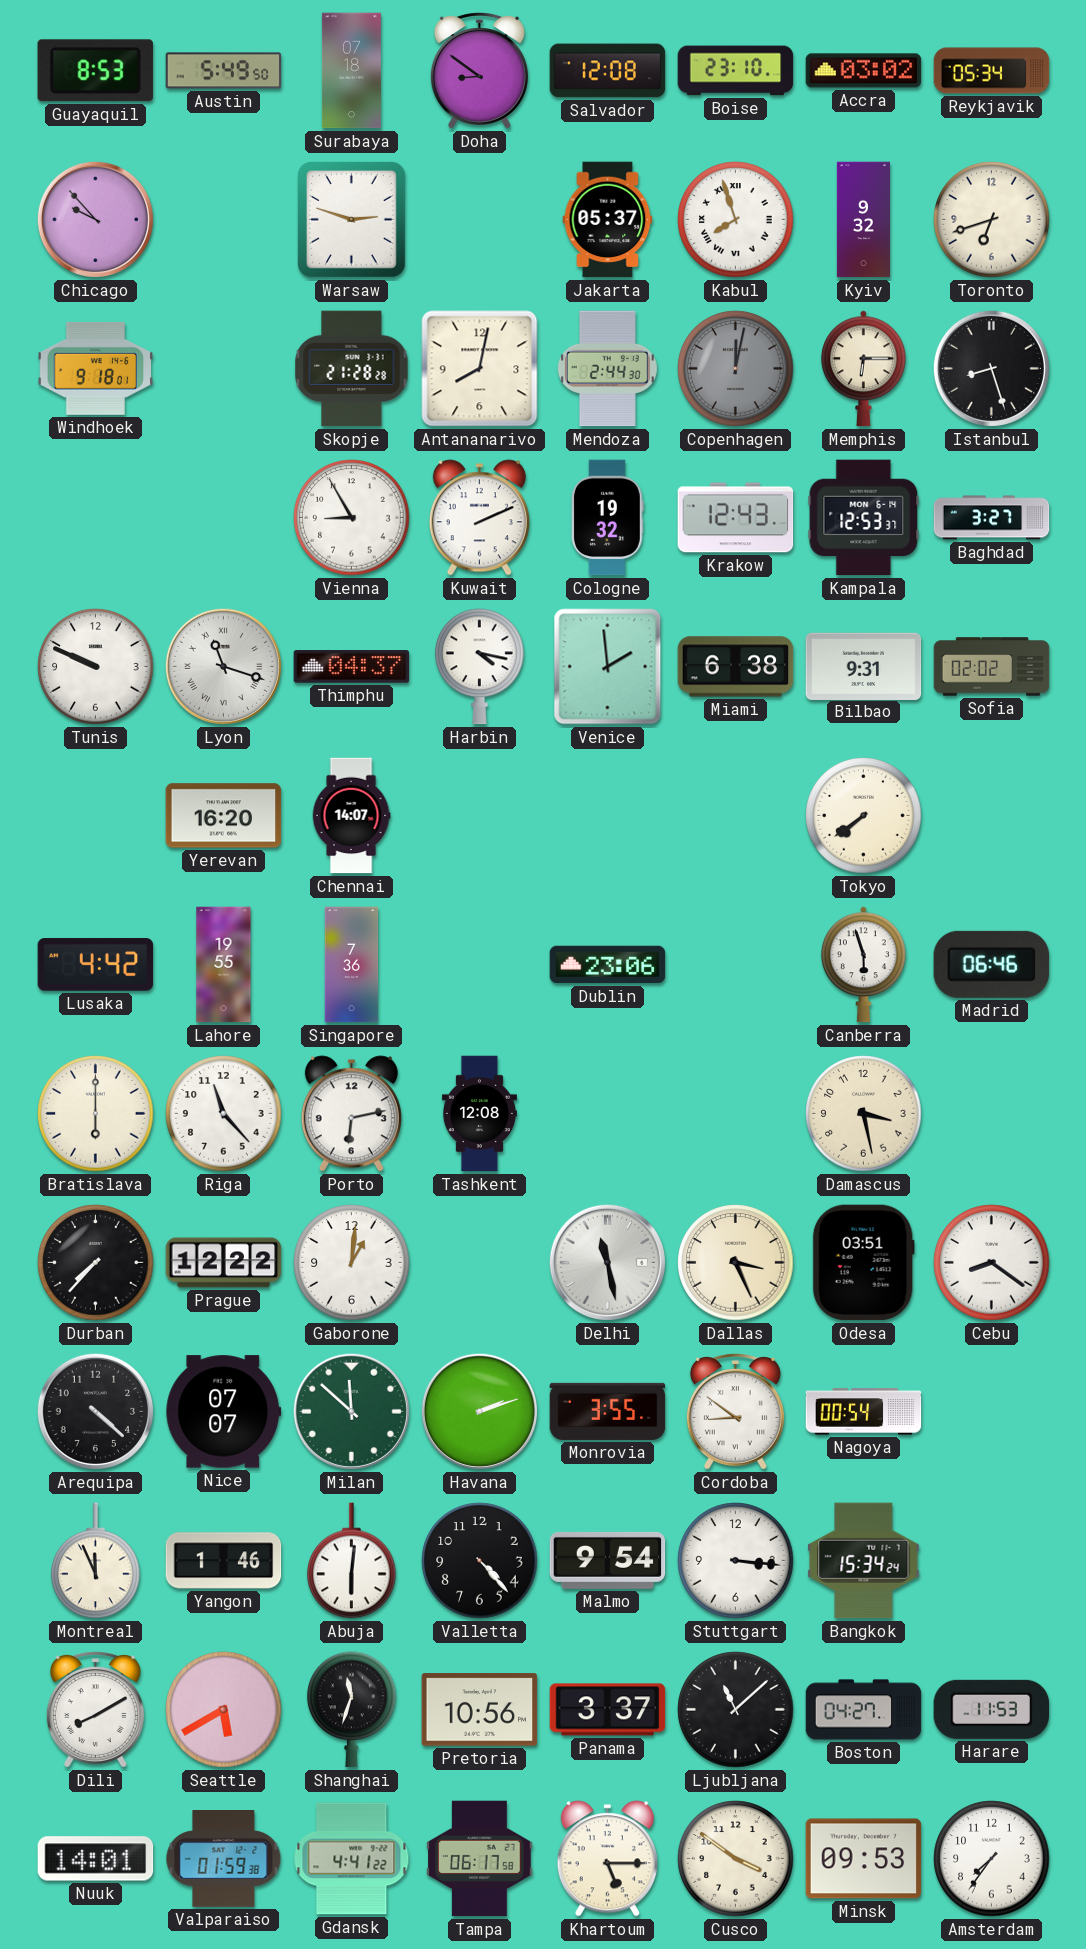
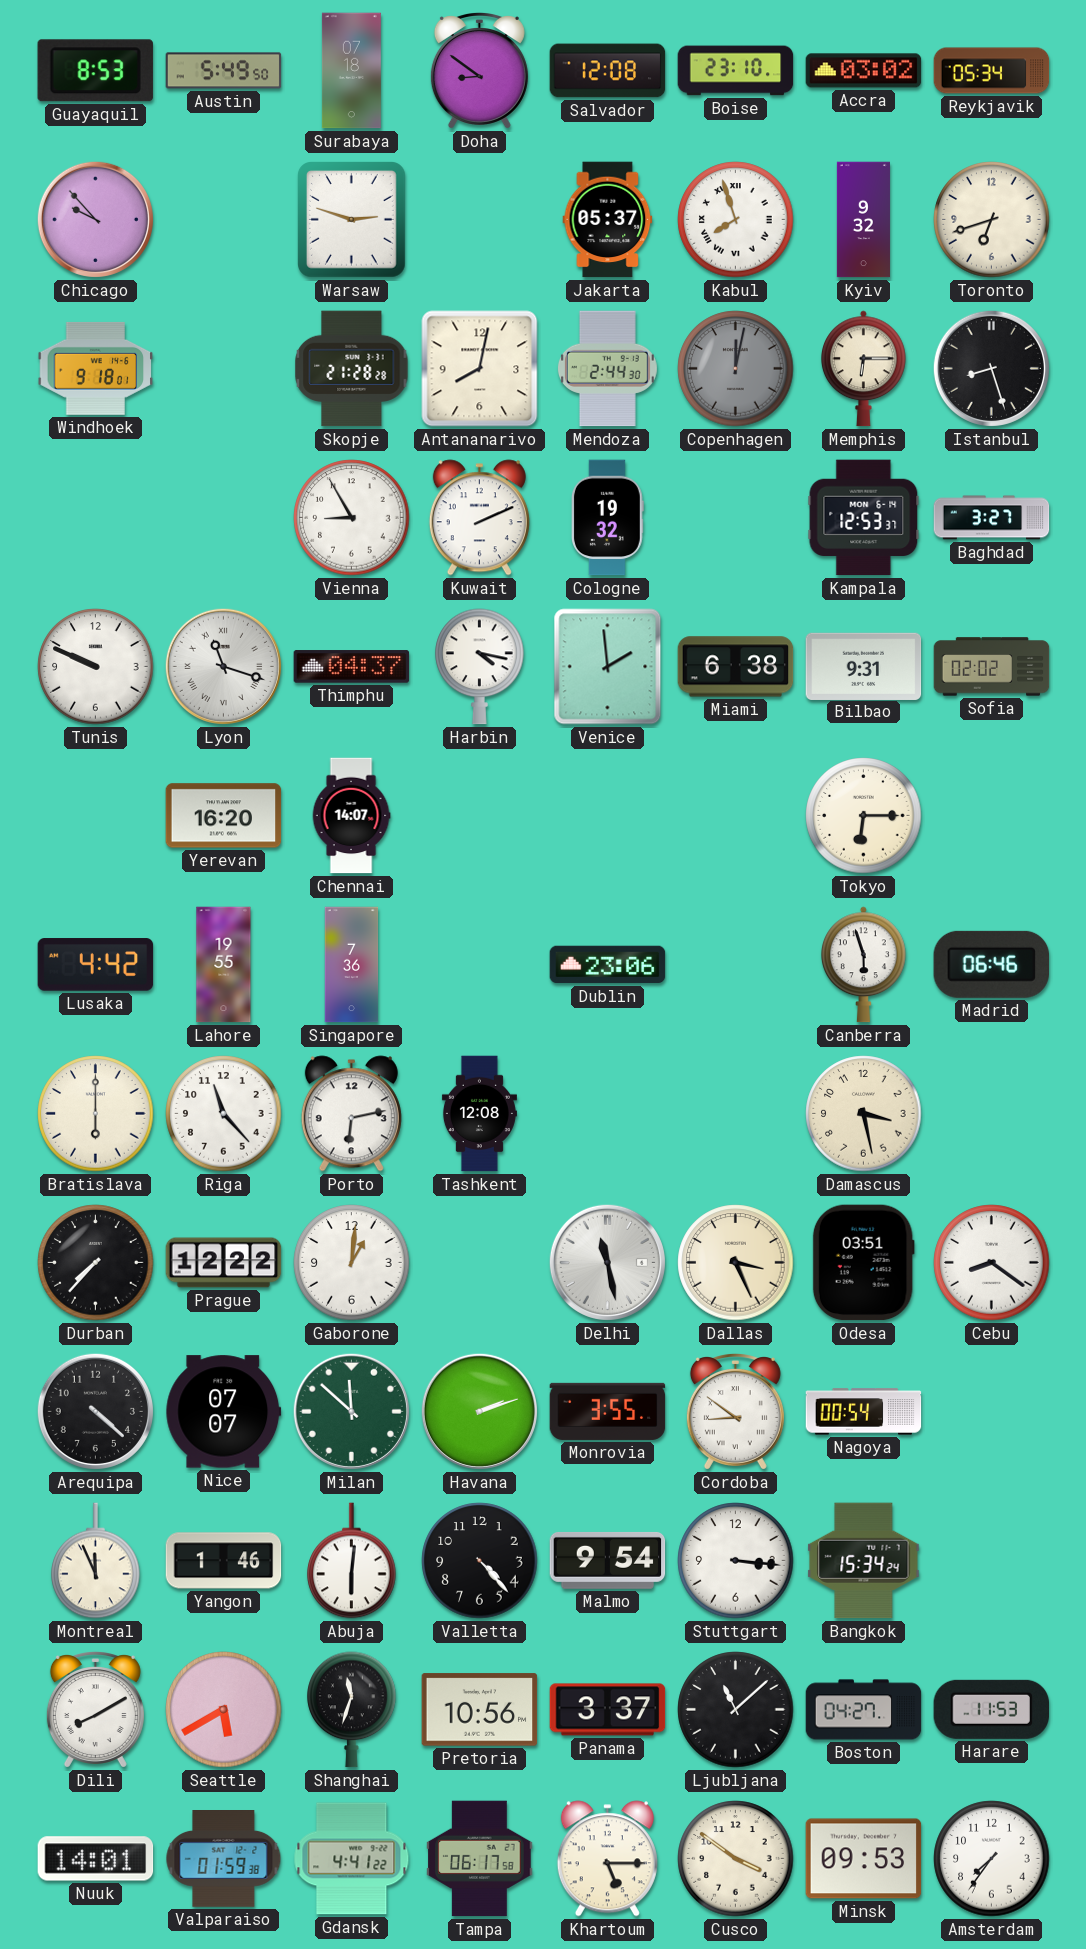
Krakow: 12:43 -> none
Tokyo: 7:39 -> 6:15
